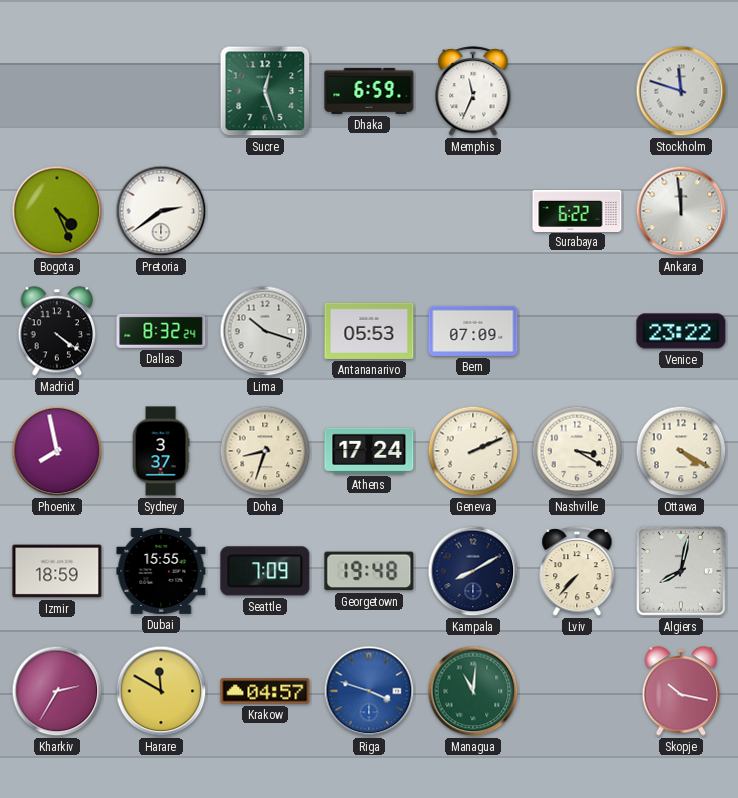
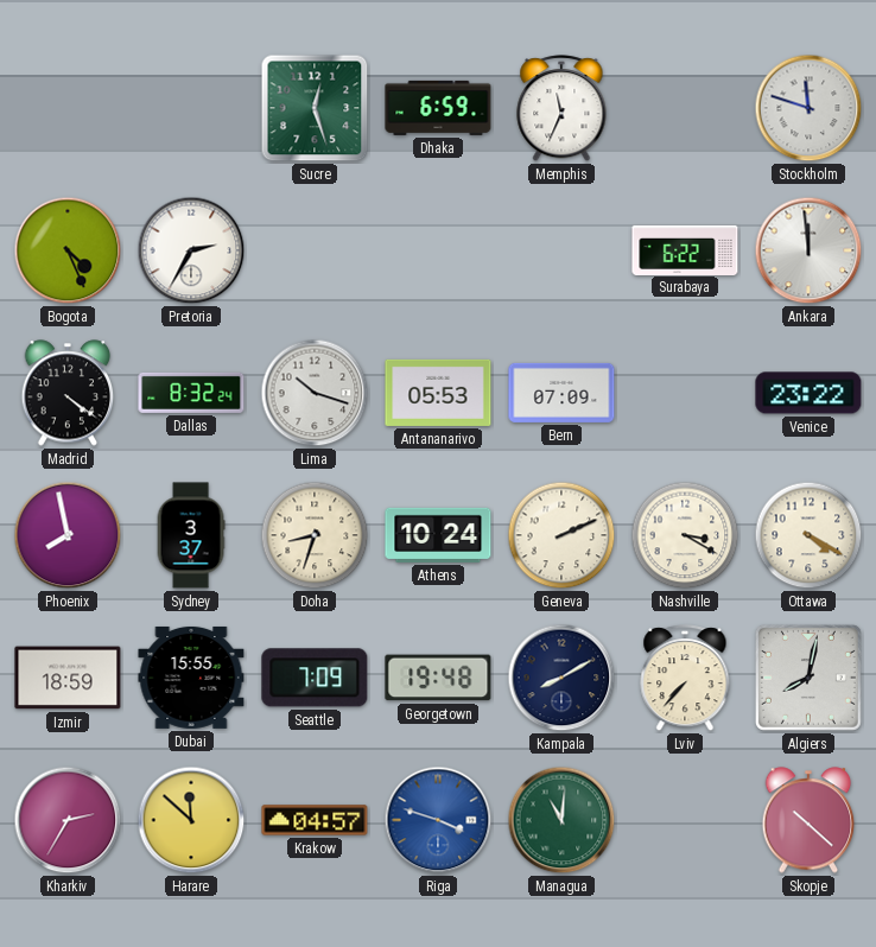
Pretoria: 2:39 -> 2:35
Athens: 17:24 -> 10:24
Harare: 11:50 -> 11:52
Skopje: 10:17 -> 10:22
